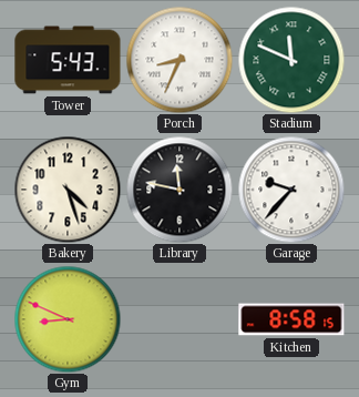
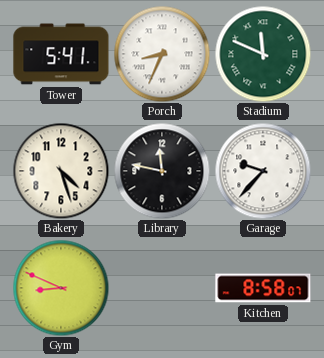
Tower: 5:43 -> 5:41
Kitchen: 8:58:15 -> 8:58:07
